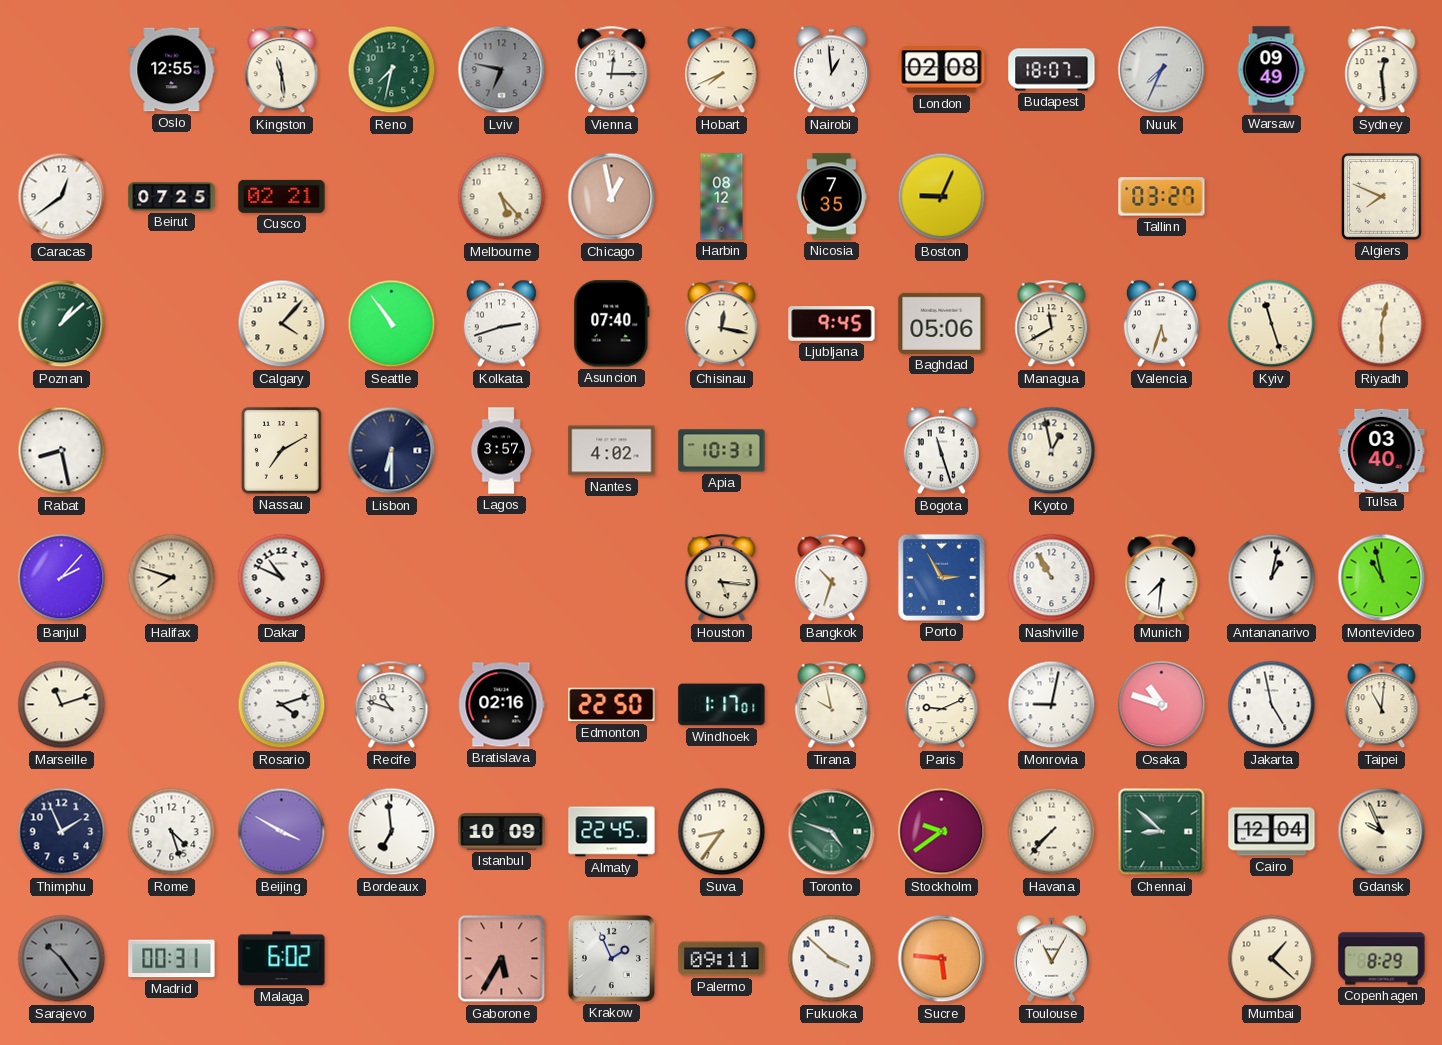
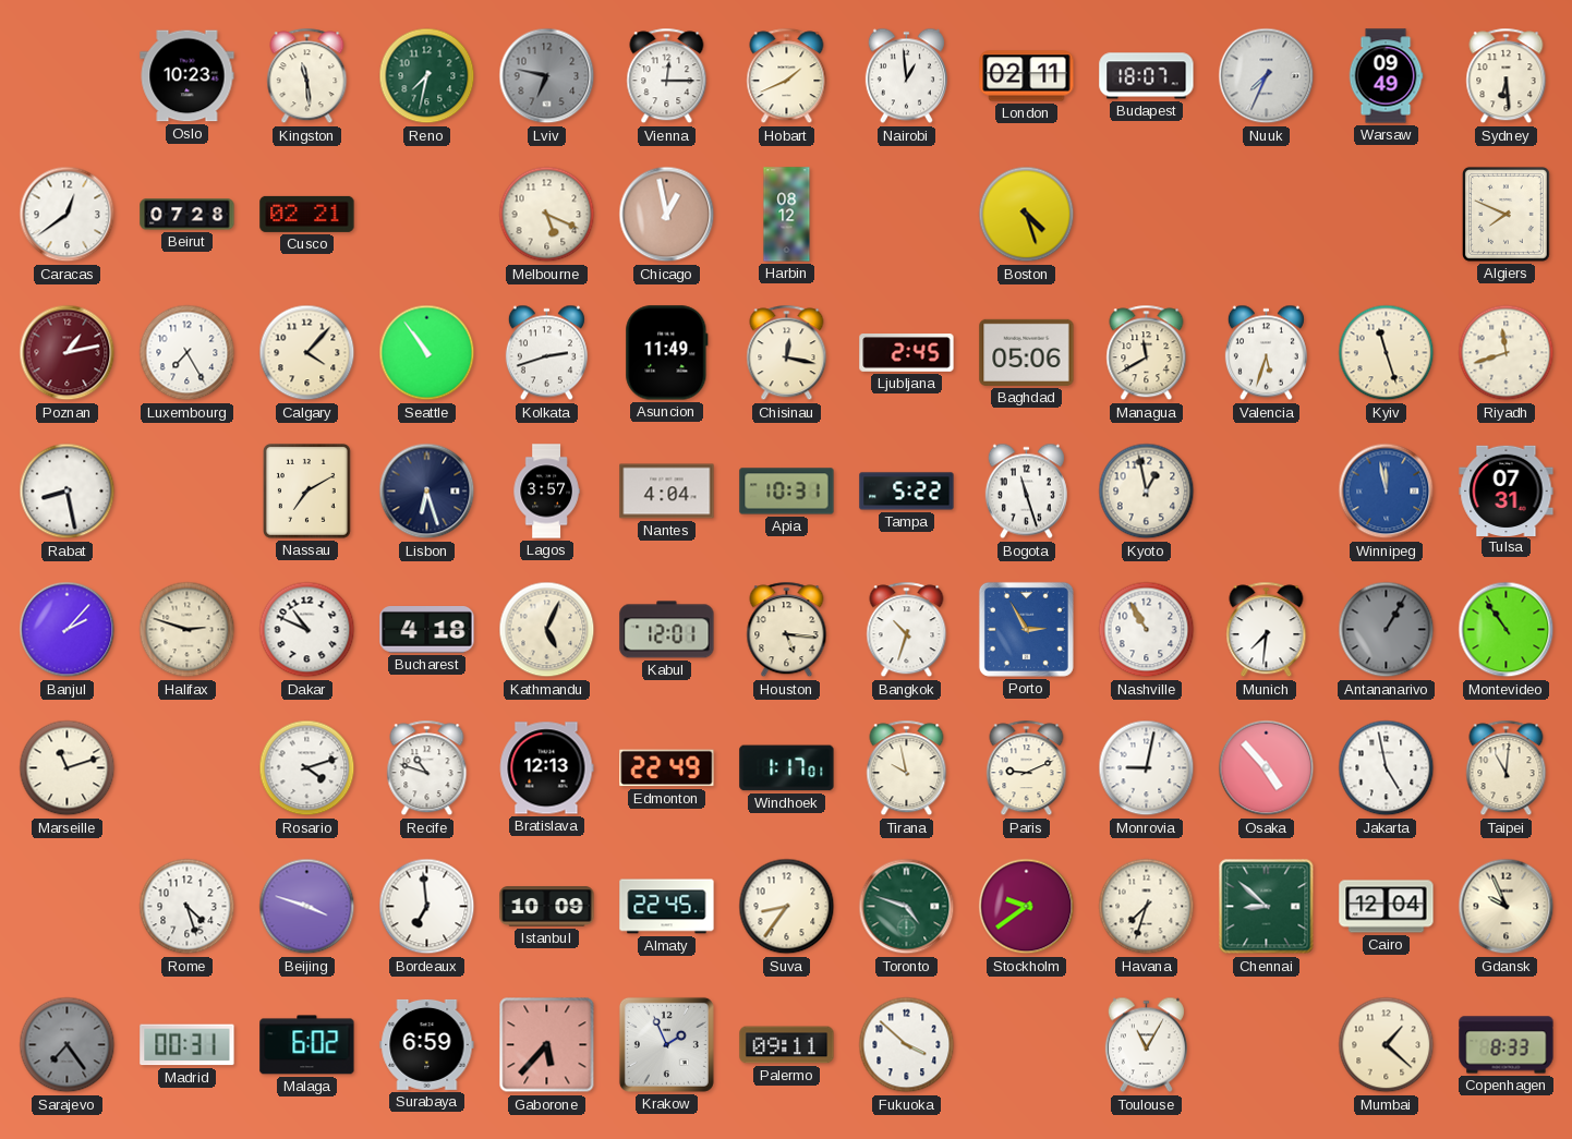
Oslo: 12:55 -> 10:23
Hobart: 7:41 -> 1:41
London: 02:08 -> 02:11
Sydney: 12:29 -> 6:29
Beirut: 07:25 -> 07:28
Melbourne: 5:23 -> 5:19
Nicosia: 7:35 -> none
Boston: 9:04 -> 4:27
Tallinn: 03:27 -> none
Poznan: 1:08 -> 1:13
Poznan dial: green -> burgundy
Luxembourg: none -> 7:25
Asuncion: 07:40 -> 11:49
Ljubljana: 9:45 -> 2:45
Riyadh: 12:30 -> 11:42
Lisbon: 6:30 -> 6:27
Nantes: 4:02 -> 4:04
Tampa: none -> 5:22
Winnipeg: none -> 11:58
Tulsa: 03:40 -> 07:31
Halifax: 7:48 -> 2:48
Bucharest: none -> 4:18
Kathmandu: none -> 5:04
Kabul: none -> 12:01
Antananarivo: 1:02 -> 1:05
Antananarivo dial: white -> grey
Montevideo: 10:58 -> 10:54
Bratislava: 02:16 -> 12:13
Edmonton: 22:50 -> 22:49
Osaka: 10:48 -> 4:53
Thimphu: 1:56 -> none
Beijing: 3:50 -> 3:48
Havana: 7:37 -> 7:33
Sarajevo: 10:24 -> 7:24
Surabaya: none -> 6:59
Gaborone: 5:35 -> 5:37
Sucre: 5:46 -> none
Copenhagen: 8:29 -> 8:33
